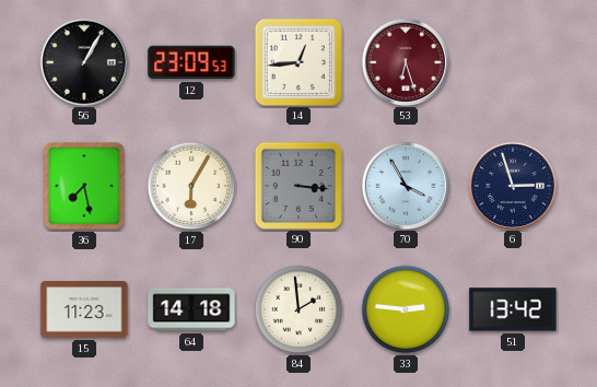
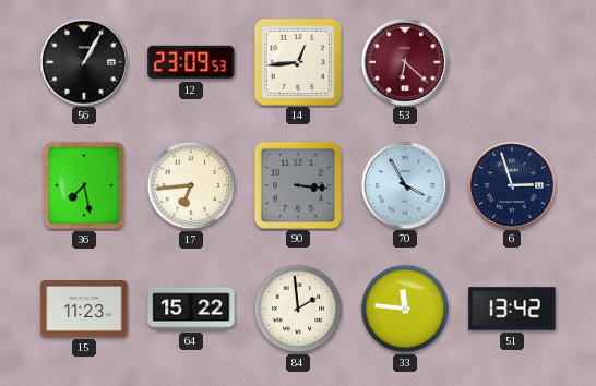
53: 6:27 -> 6:22
17: 6:05 -> 6:44
64: 14:18 -> 15:22
33: 2:46 -> 11:46
